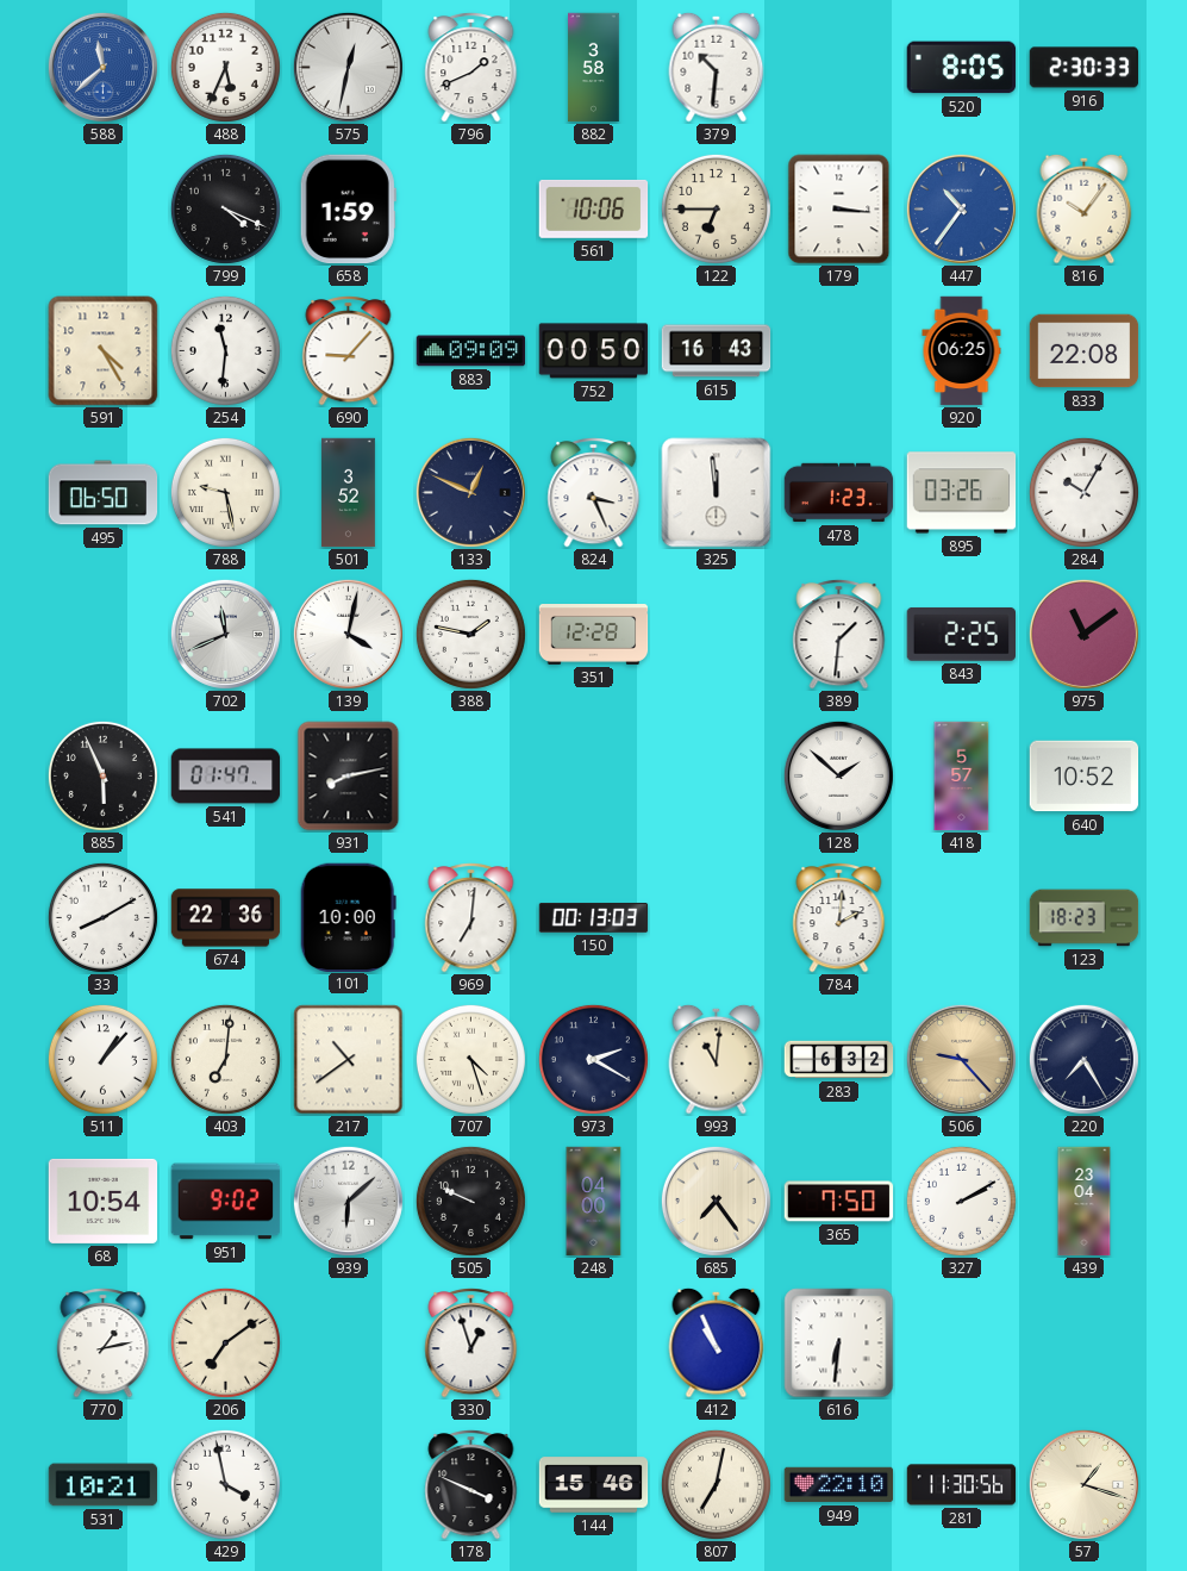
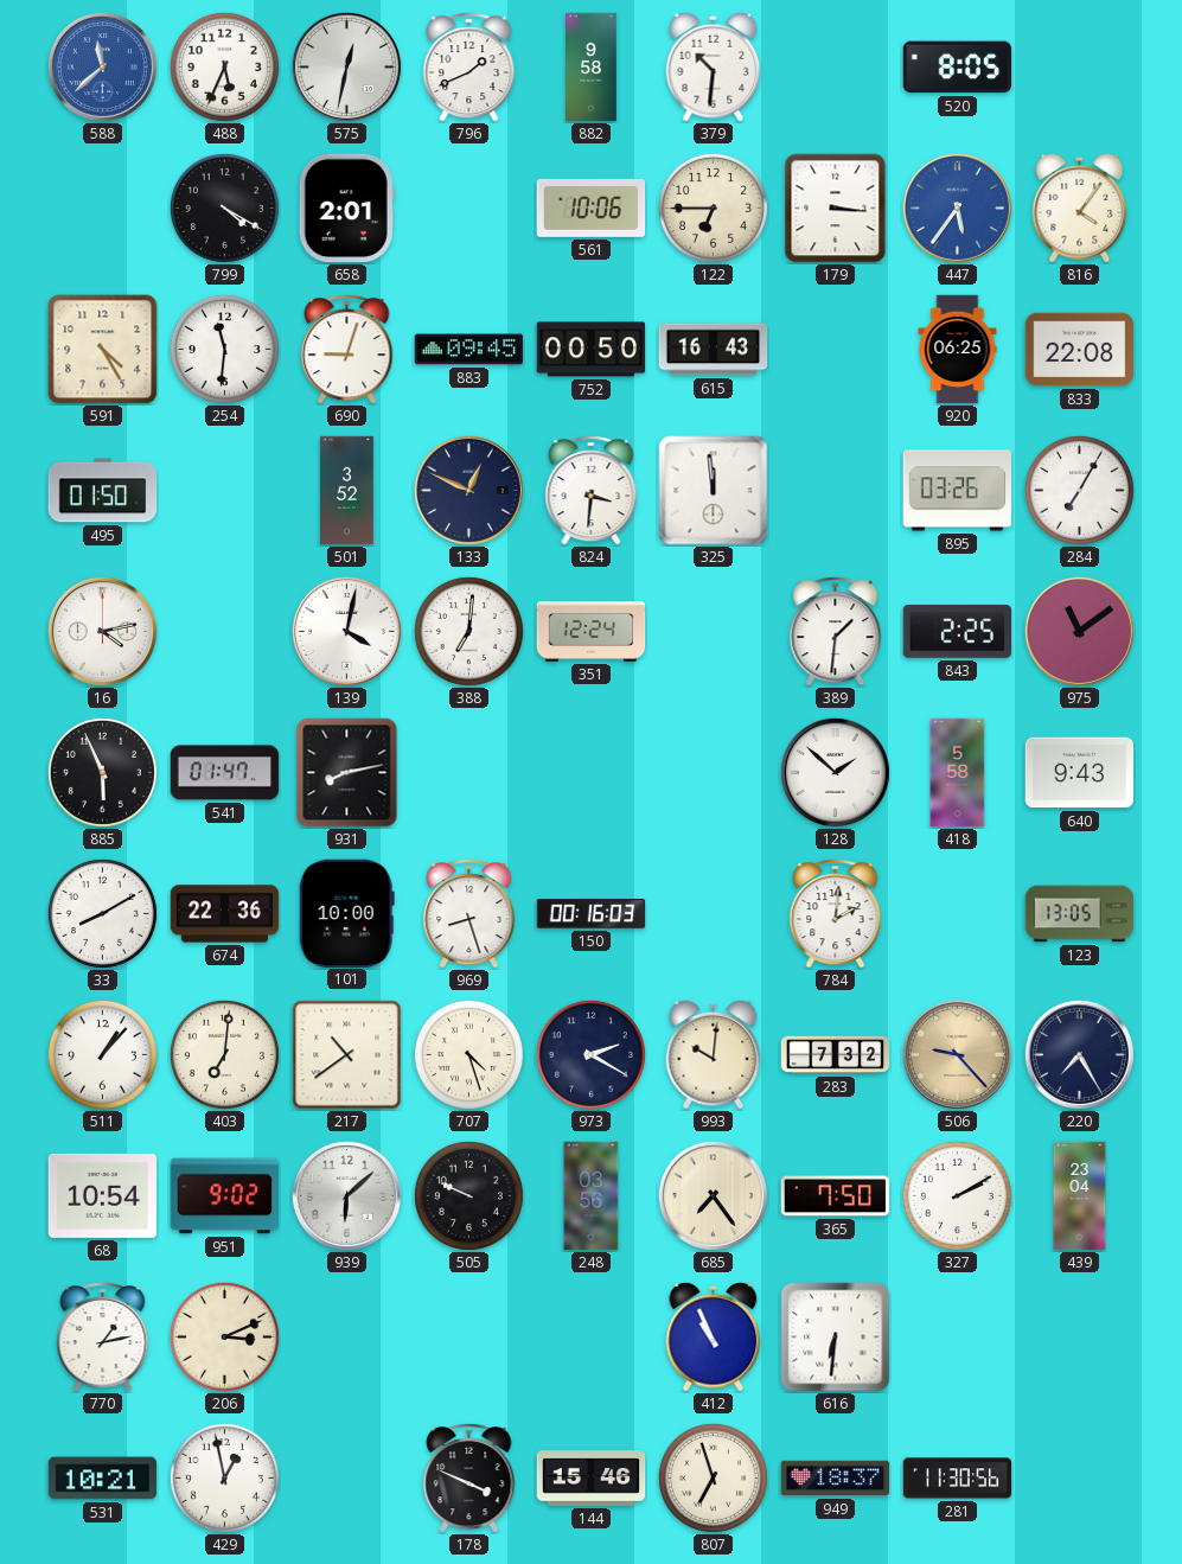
882: 3:58 -> 9:58
916: 2:30 -> none
799: 4:19 -> 4:20
658: 1:59 -> 2:01
447: 10:36 -> 5:36
816: 10:06 -> 4:06
690: 9:07 -> 9:03
883: 09:09 -> 09:45
495: 06:50 -> 01:50
788: 9:28 -> none
824: 3:26 -> 3:31
478: 1:23 -> none
284: 10:05 -> 7:05
16: none -> 4:13
702: 11:41 -> none
388: 1:47 -> 7:01
351: 12:28 -> 12:24
418: 5:57 -> 5:58
640: 10:52 -> 9:43
969: 7:01 -> 8:27
150: 00:13 -> 00:16
123: 18:23 -> 13:05
993: 11:01 -> 10:01
283: 6:32 -> 7:32
248: 04:00 -> 03:56
206: 7:09 -> 3:11
330: 12:57 -> none
429: 3:58 -> 12:58
807: 7:02 -> 6:57
949: 22:10 -> 18:37
57: 1:18 -> none
